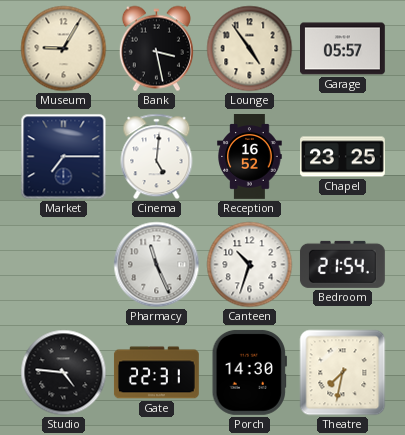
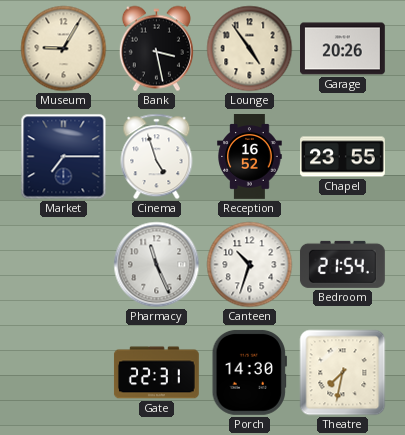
Garage: 05:57 -> 20:26
Cinema: 5:01 -> 4:57
Chapel: 23:25 -> 23:55
Studio: 4:46 -> none
